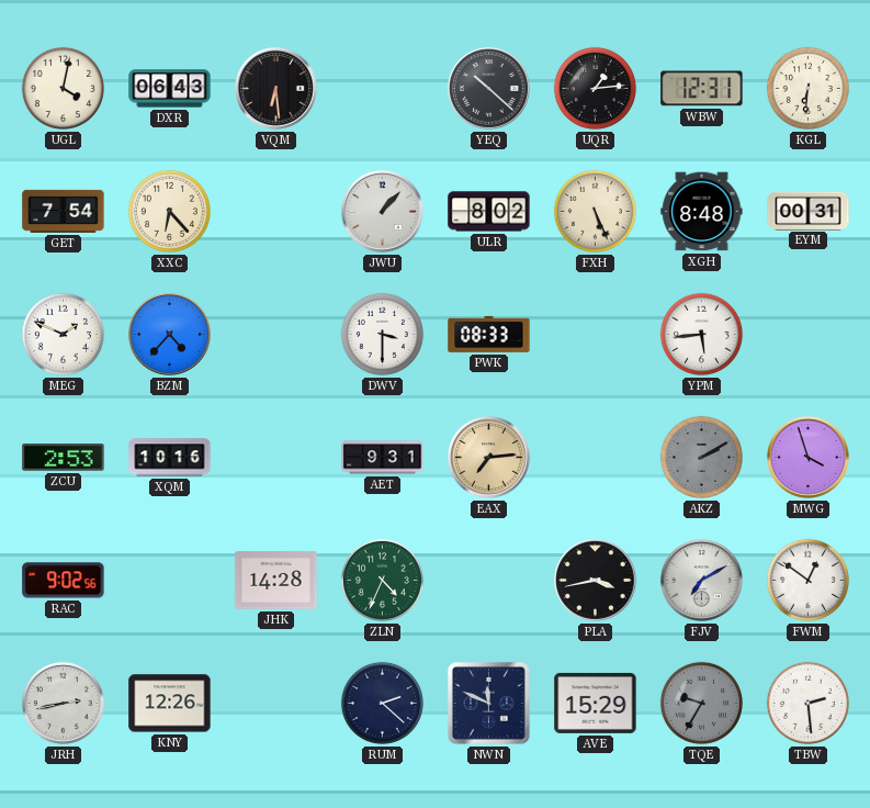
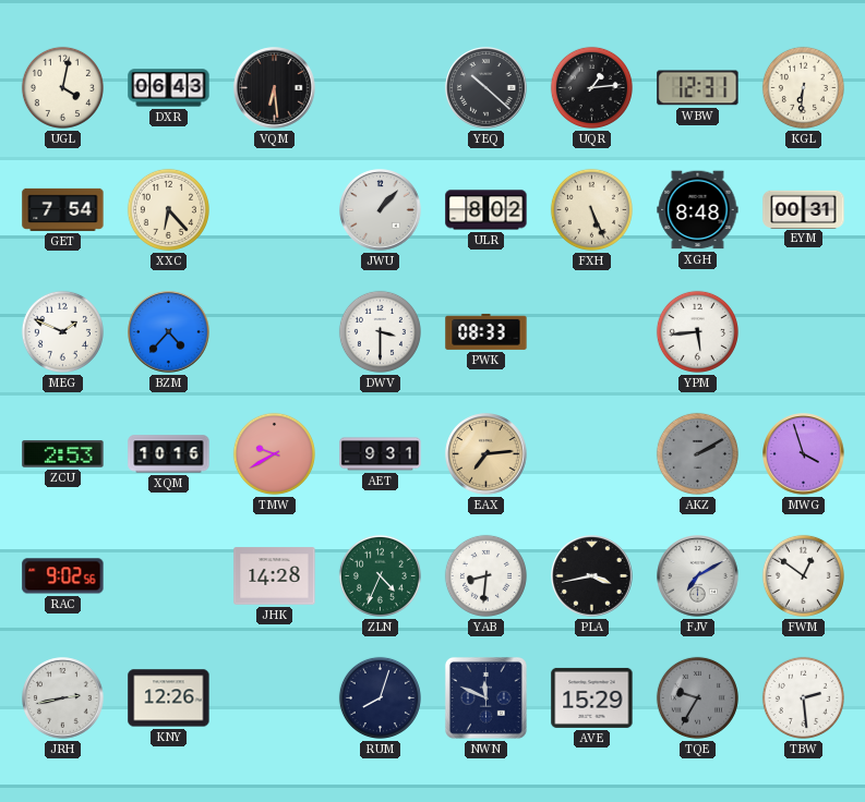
TMW: none -> 9:40
YAB: none -> 8:31
RUM: 2:22 -> 8:03
